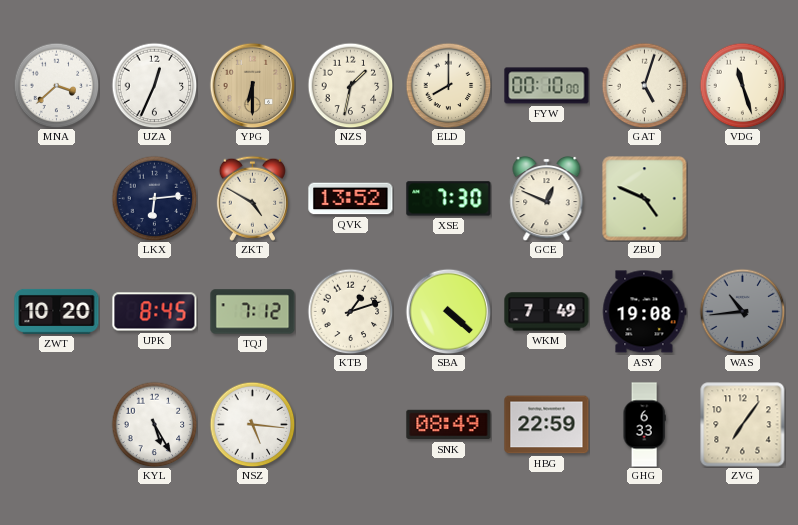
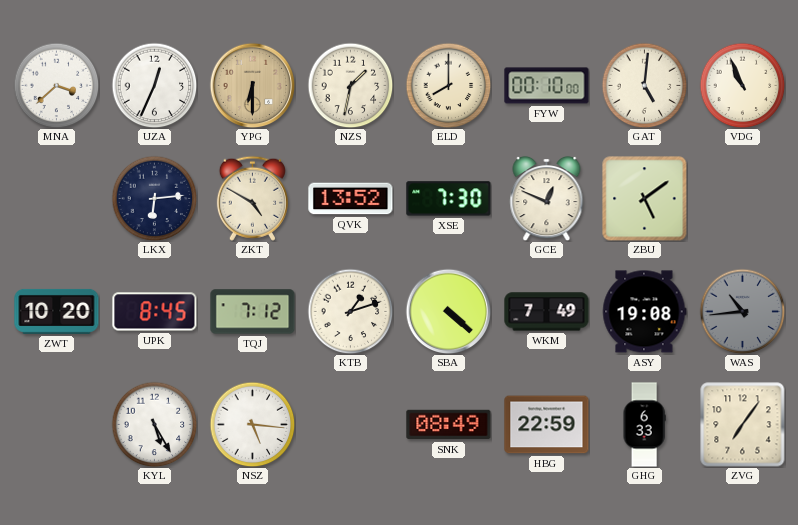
GAT: 5:03 -> 5:01
VDG: 11:27 -> 10:56
ZBU: 4:49 -> 5:09
